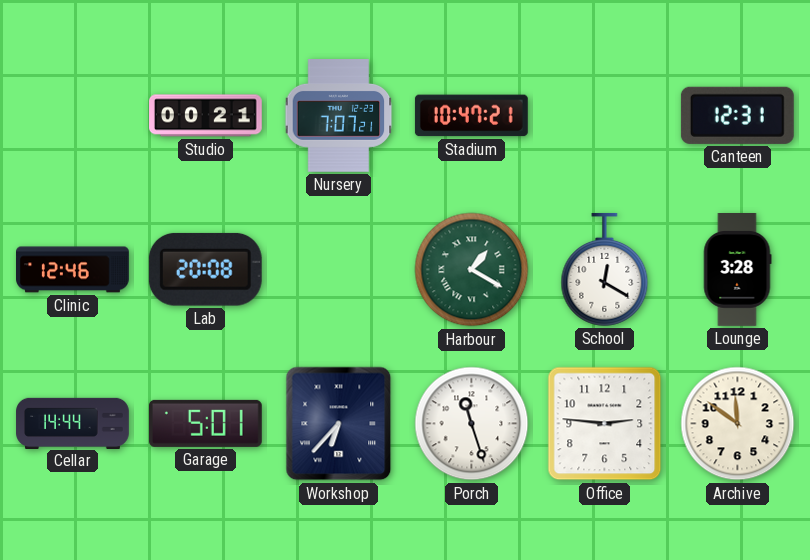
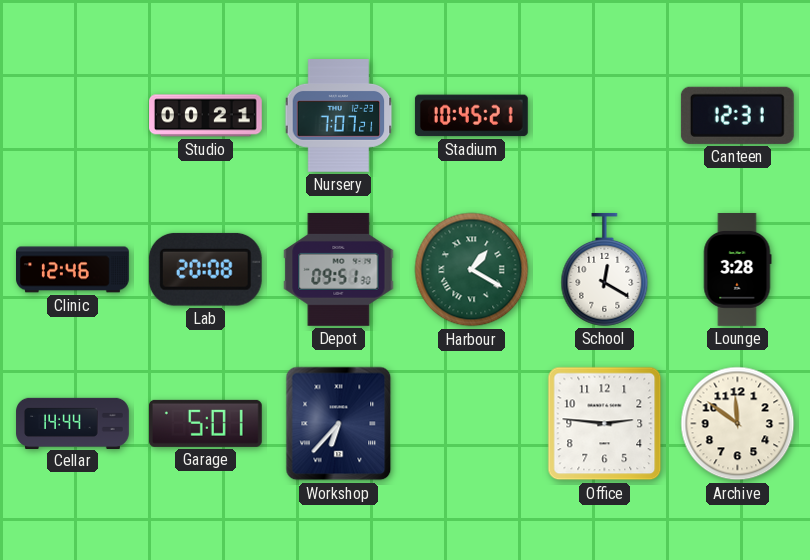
Stadium: 10:47 -> 10:45
Depot: none -> 09:51
Porch: 11:27 -> none
